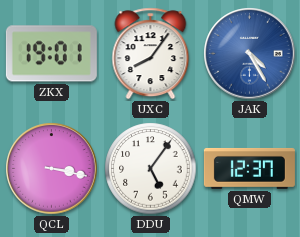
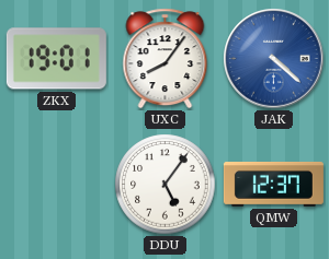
JAK: 4:25 -> 4:22
QCL: 3:17 -> none
